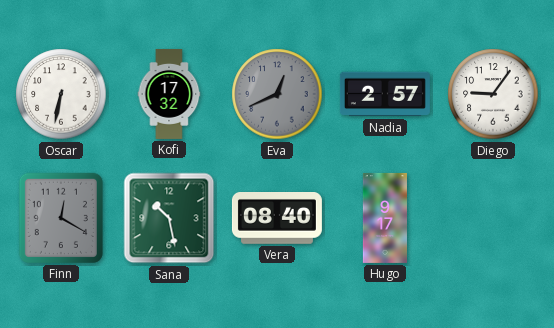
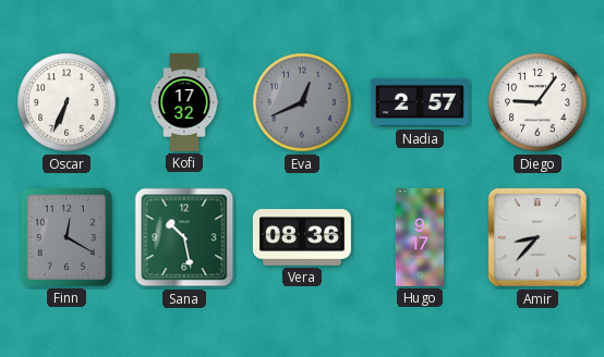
Oscar: 6:32 -> 6:34
Vera: 08:40 -> 08:36
Amir: none -> 8:37
